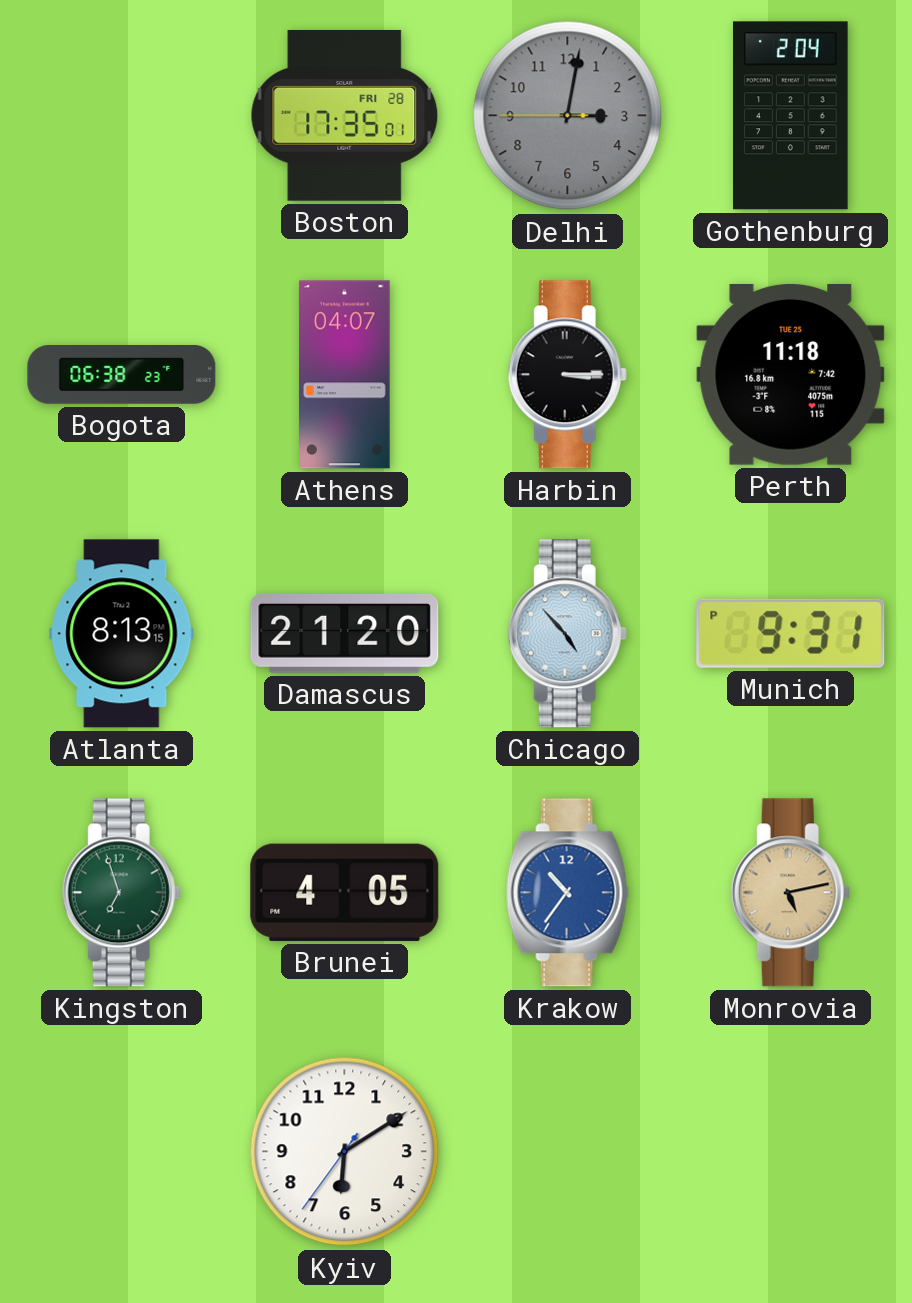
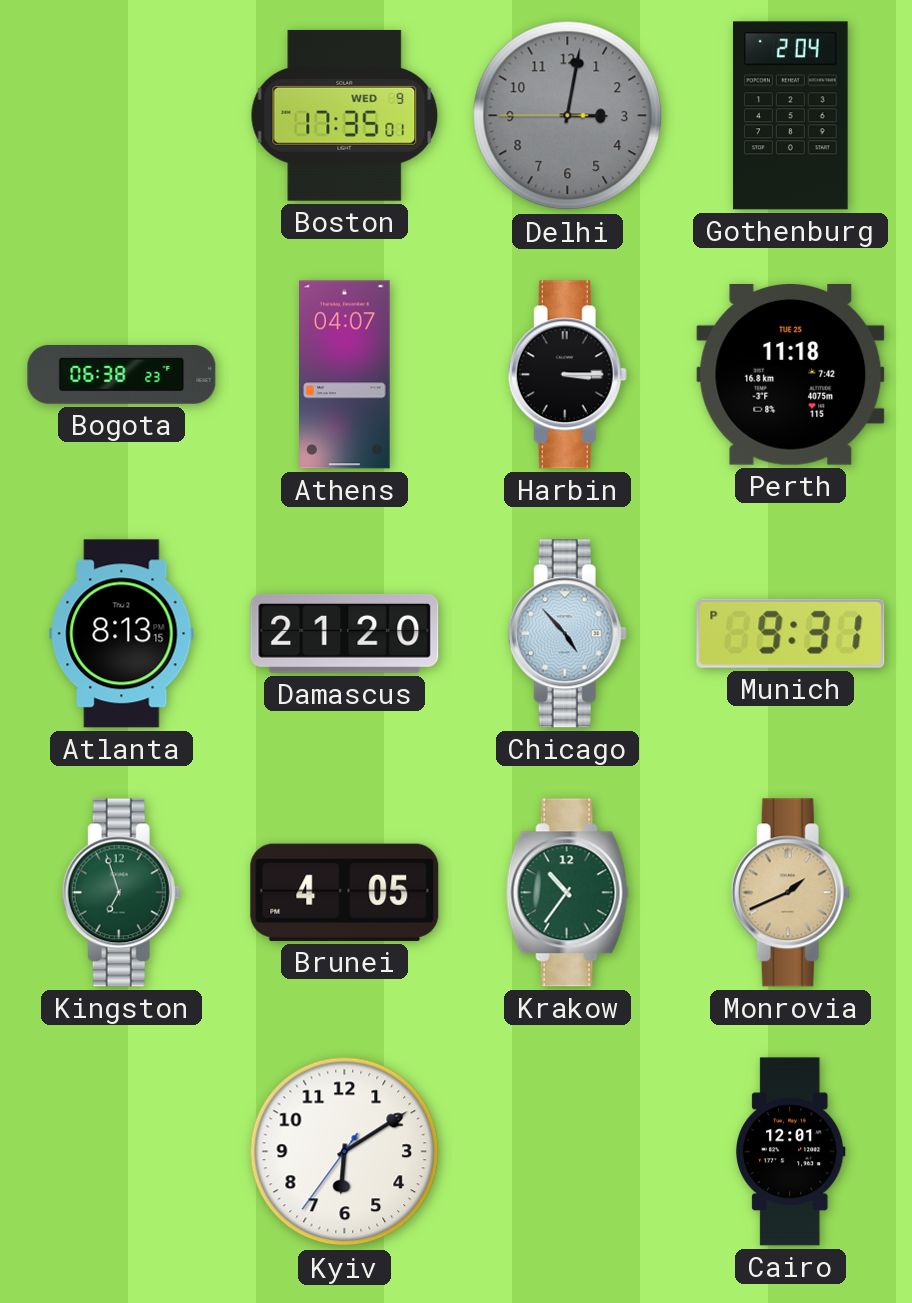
Boston date: FRI 28 -> WED 9
Krakow dial: blue -> green
Monrovia: 5:13 -> 1:41
Cairo: none -> 12:01
